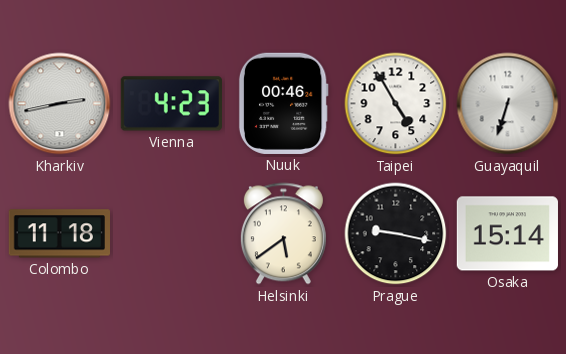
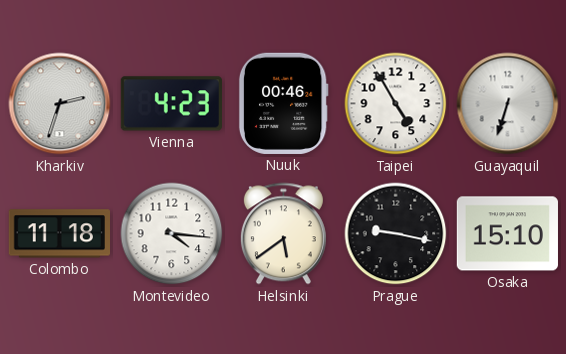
Kharkiv: 2:43 -> 2:33
Montevideo: none -> 4:16
Osaka: 15:14 -> 15:10
